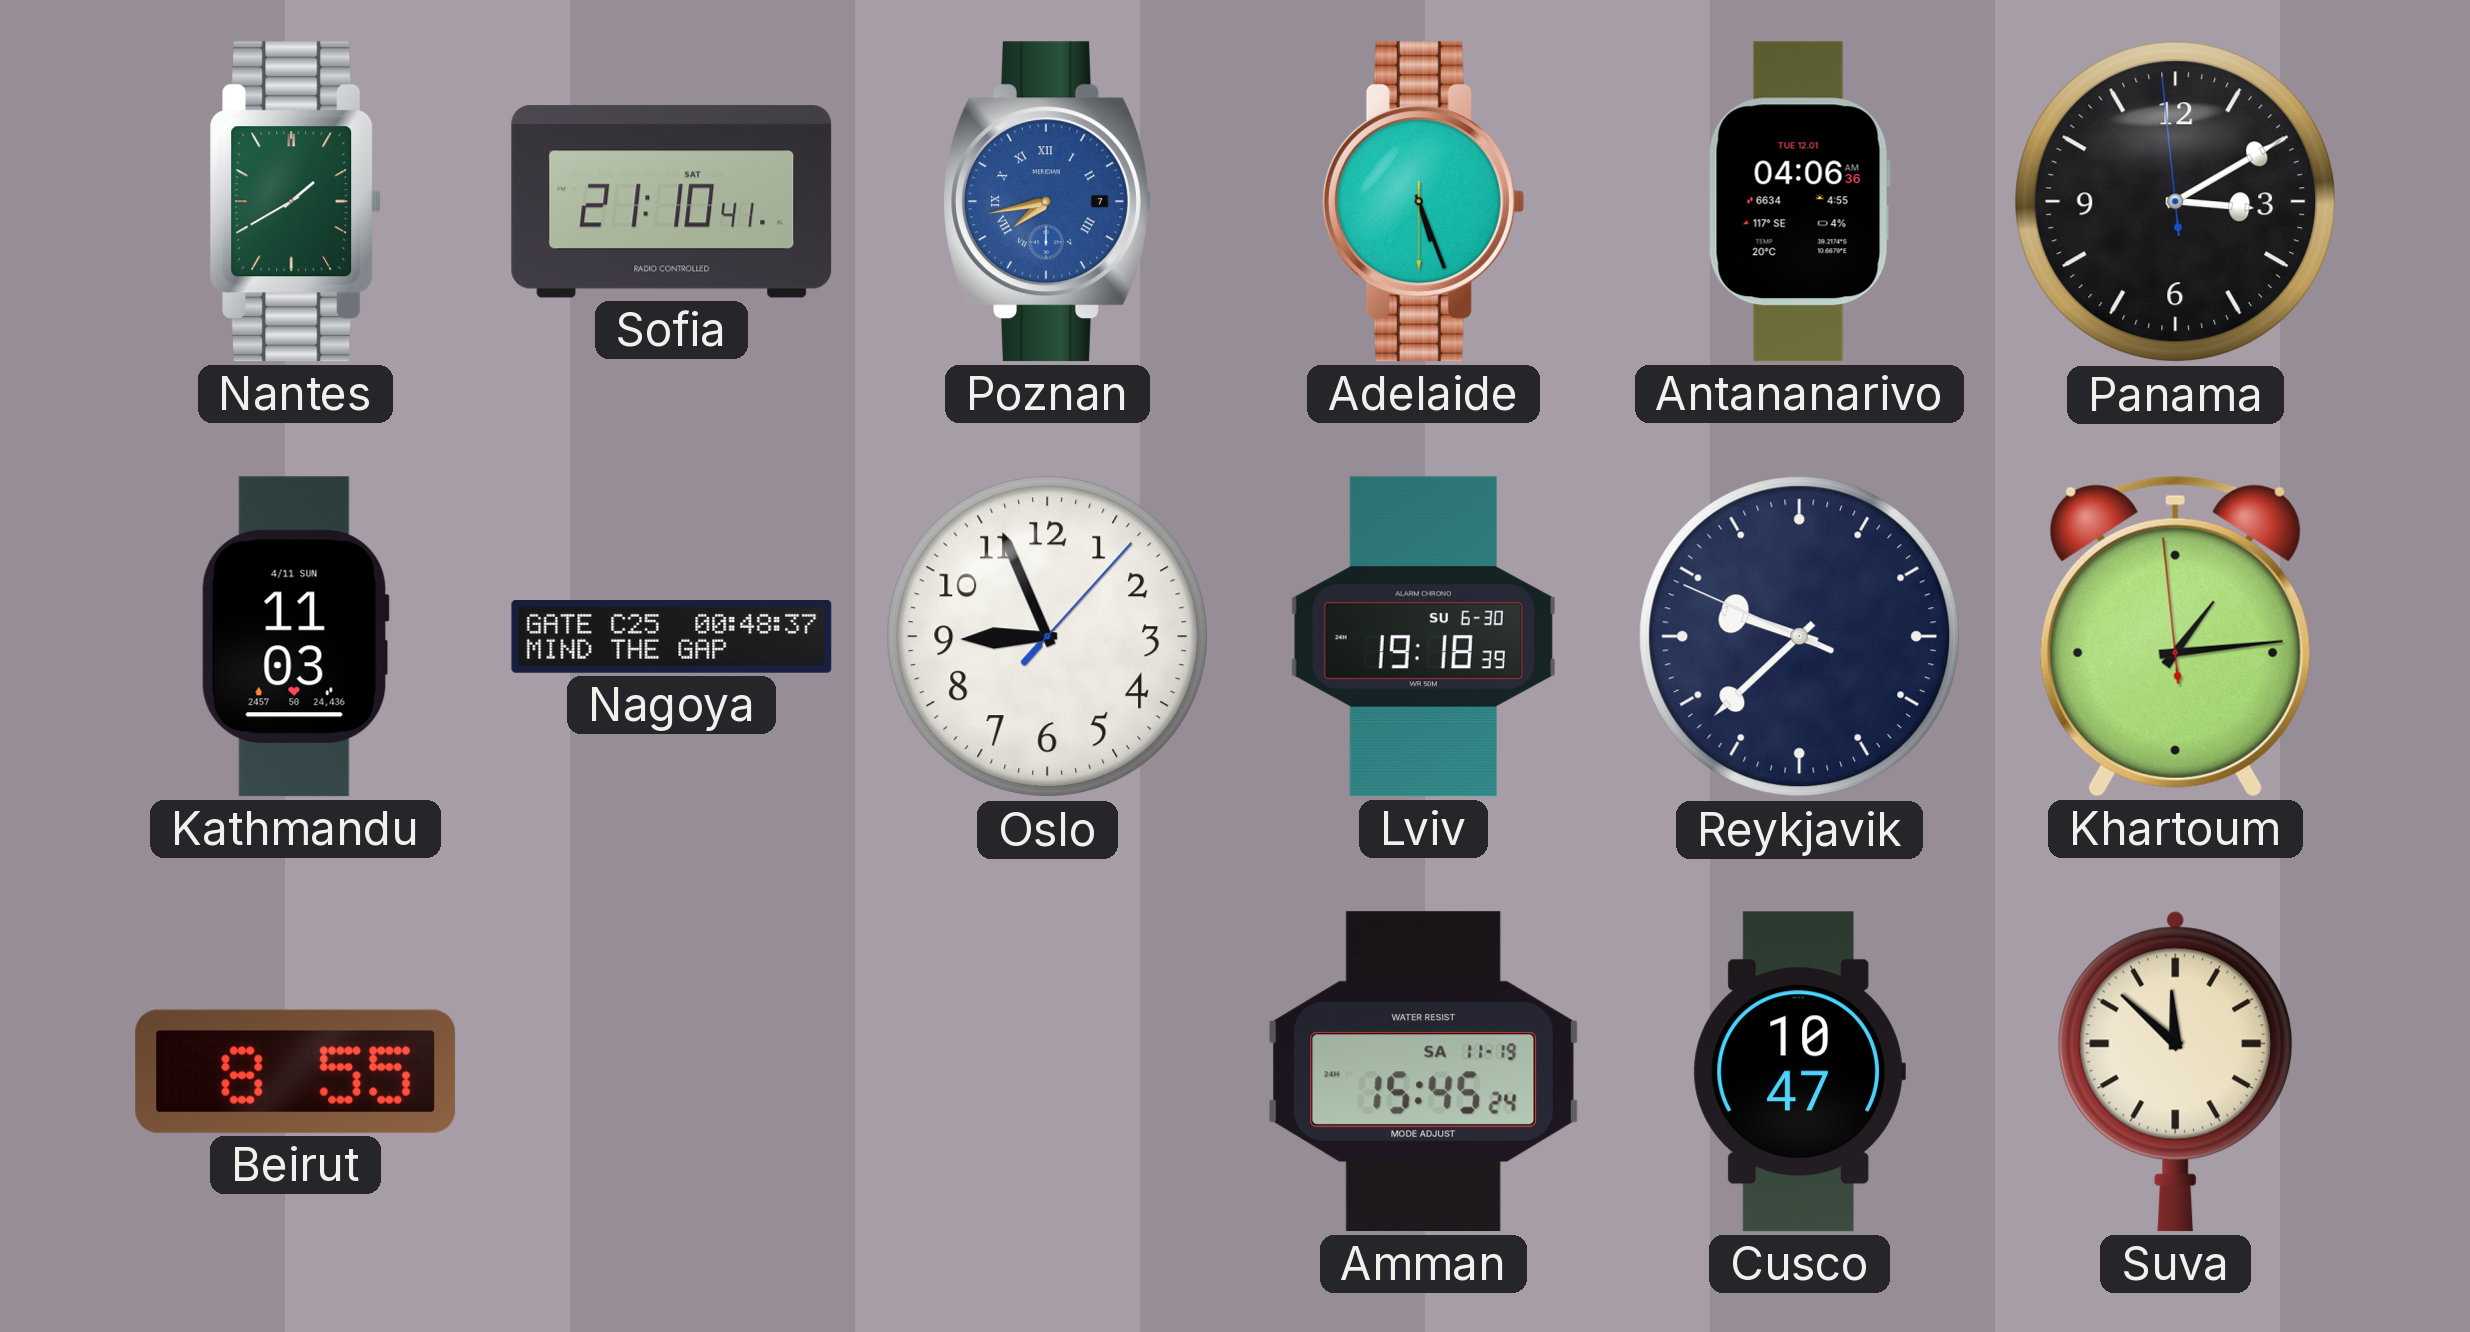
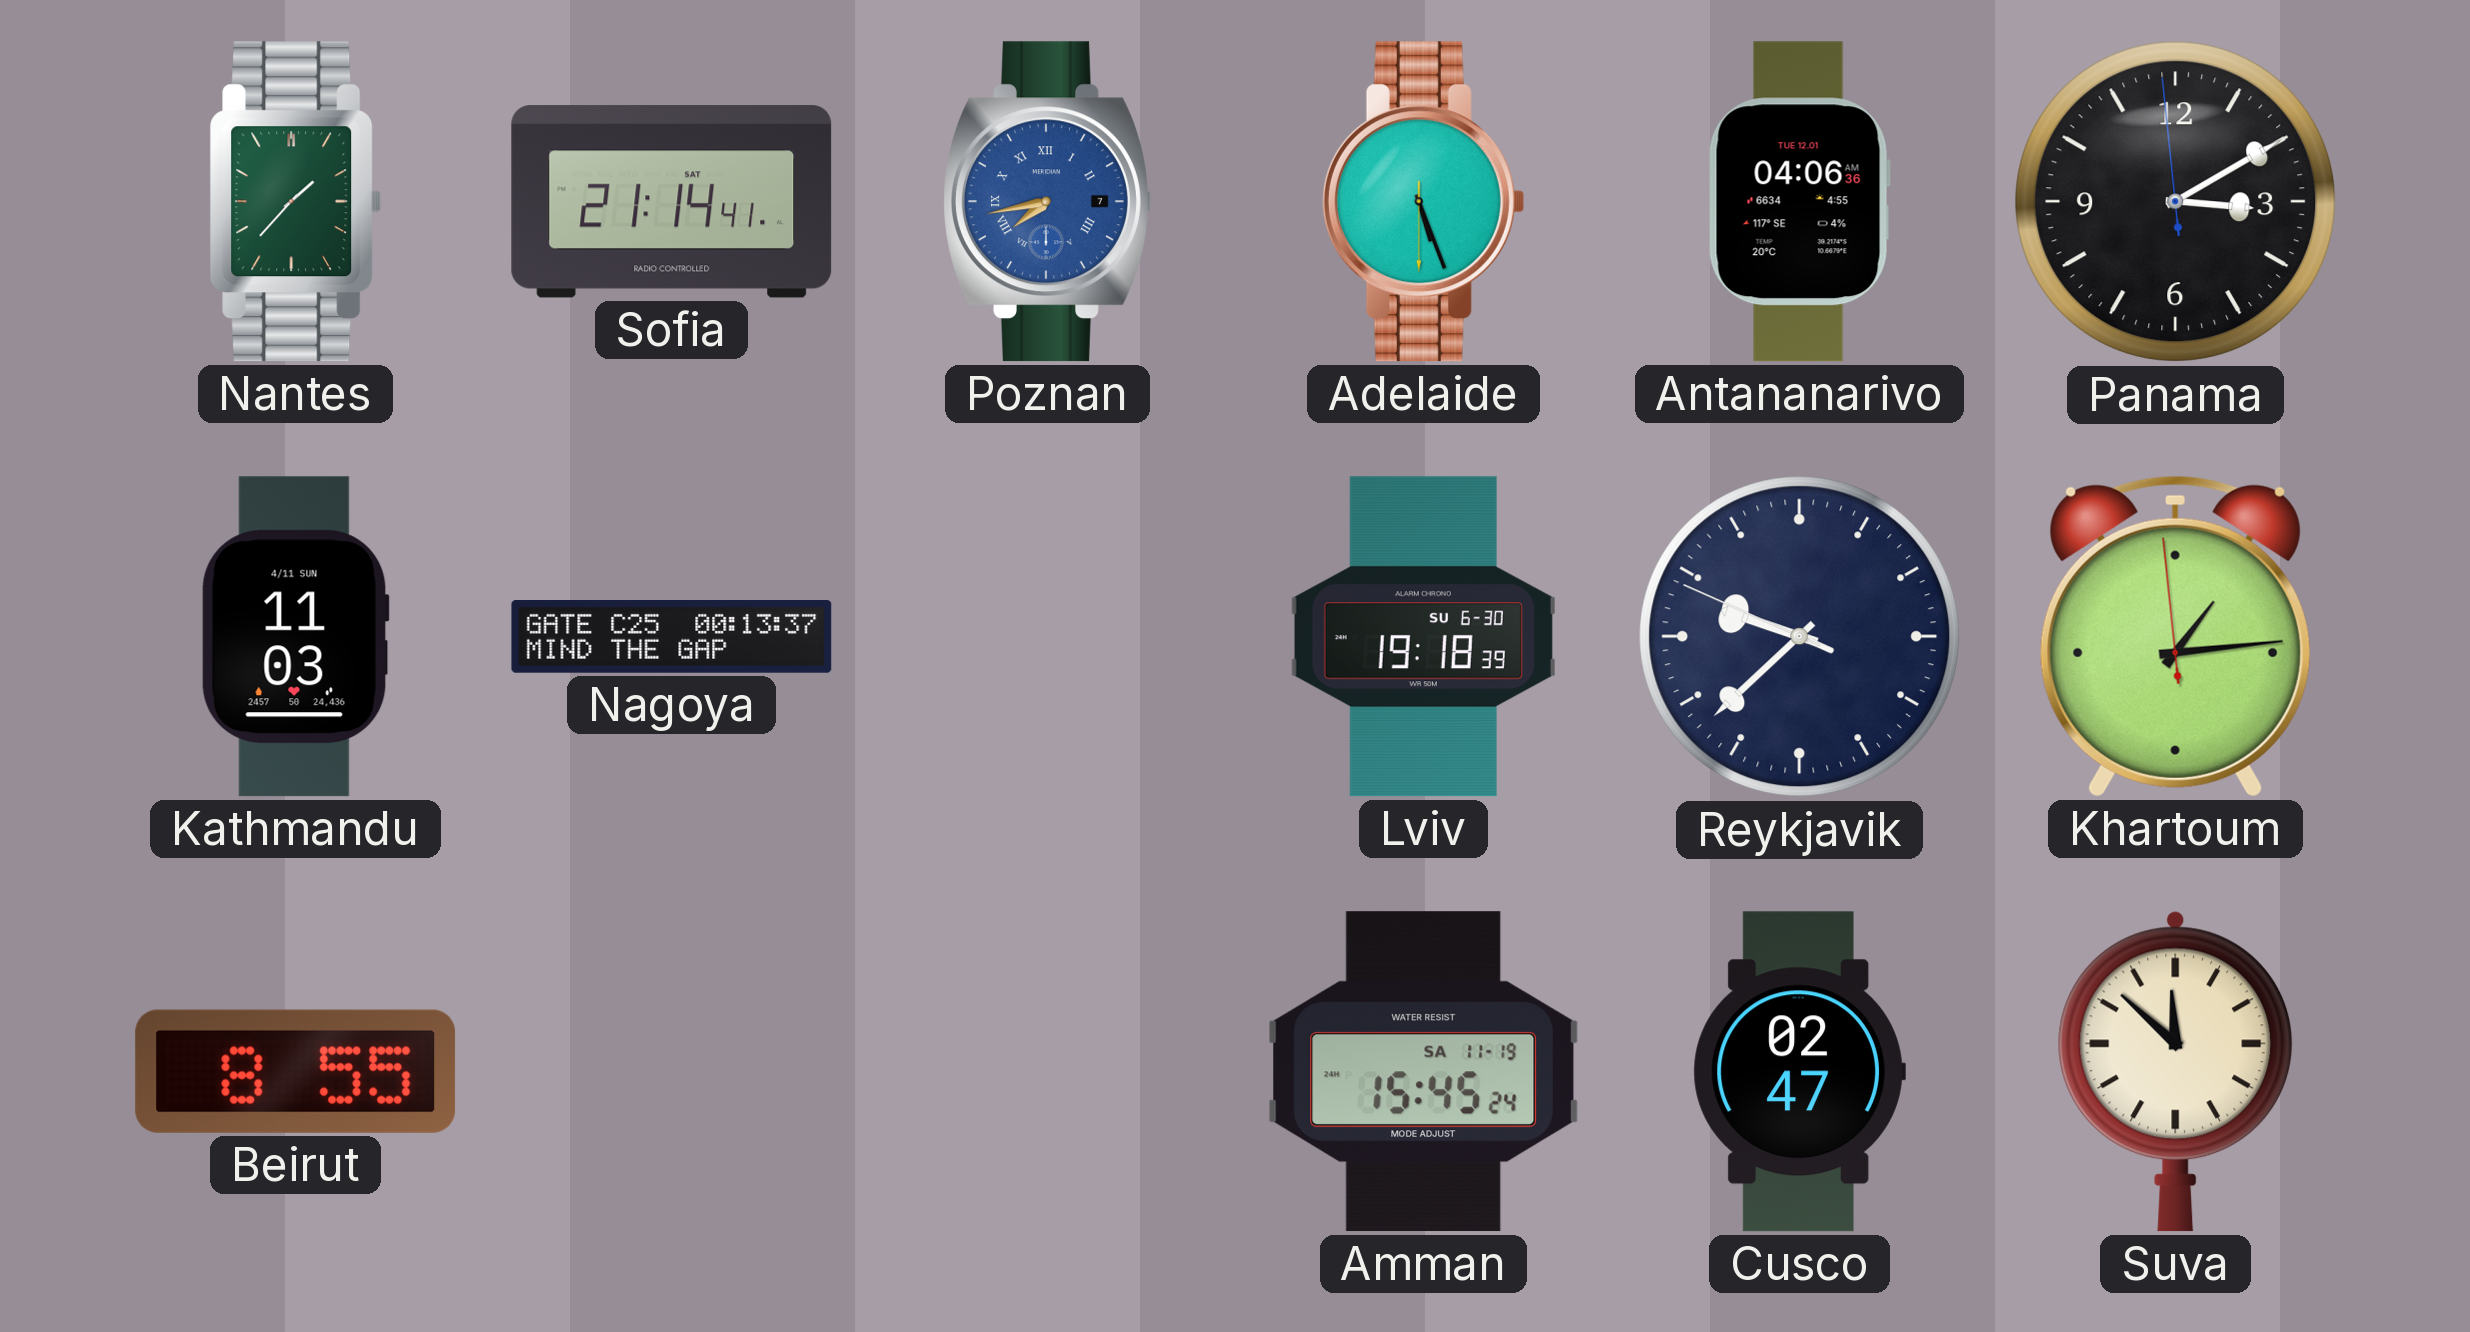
Nantes: 1:40 -> 1:37
Sofia: 21:10 -> 21:14
Nagoya: 00:48 -> 00:13
Oslo: 8:56 -> none
Cusco: 10:47 -> 02:47
